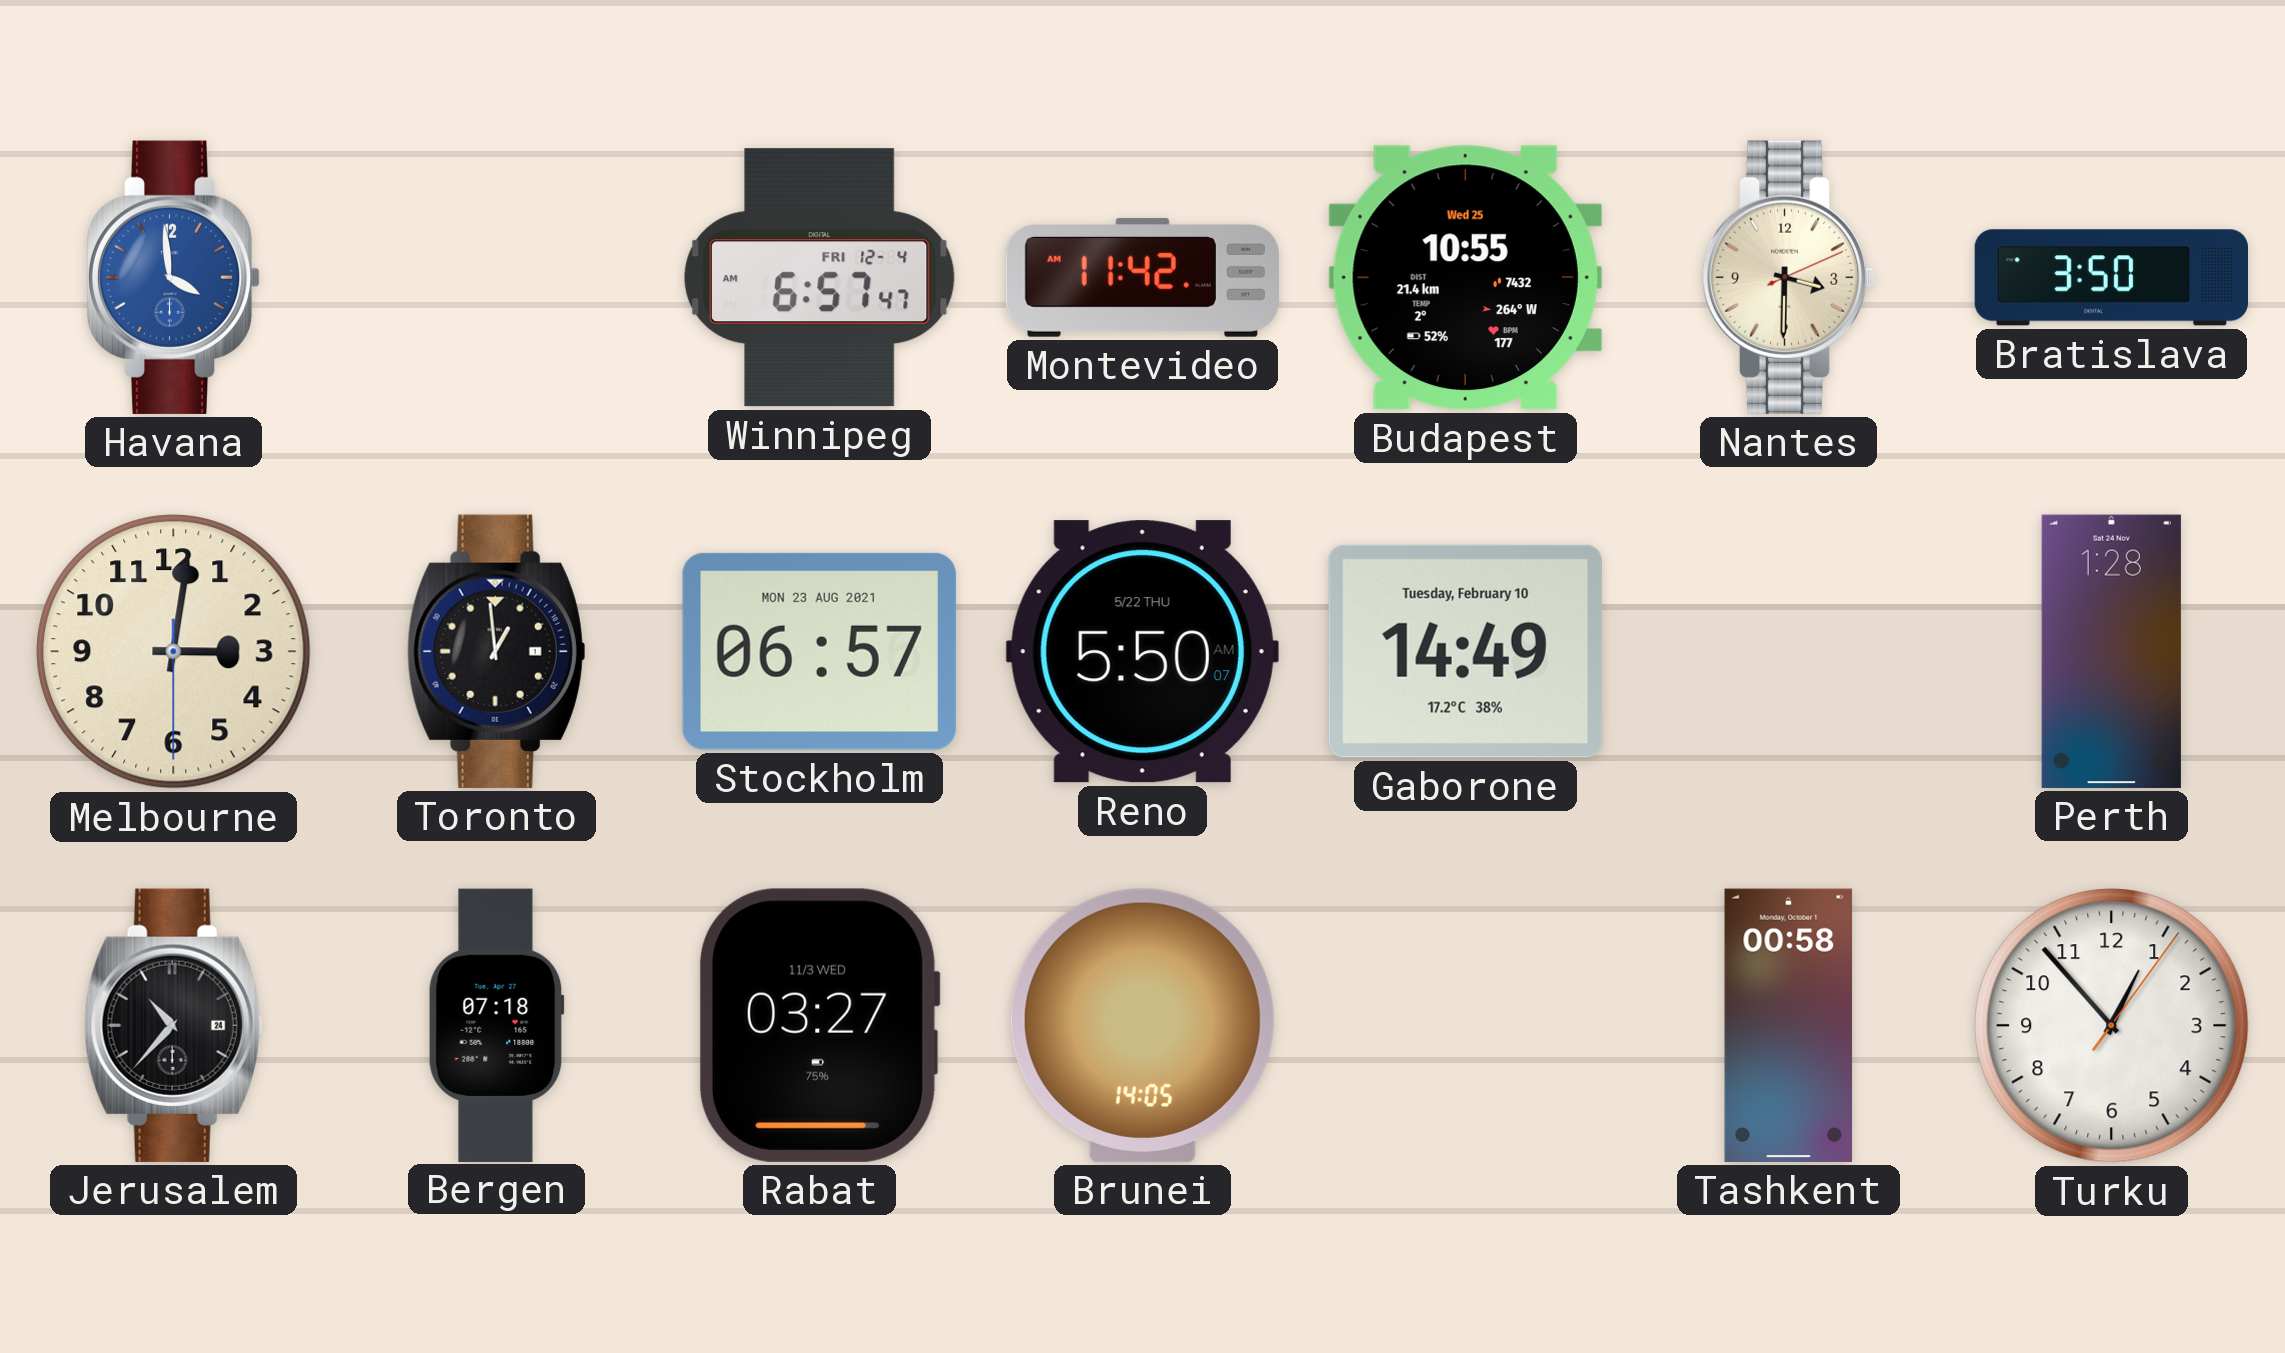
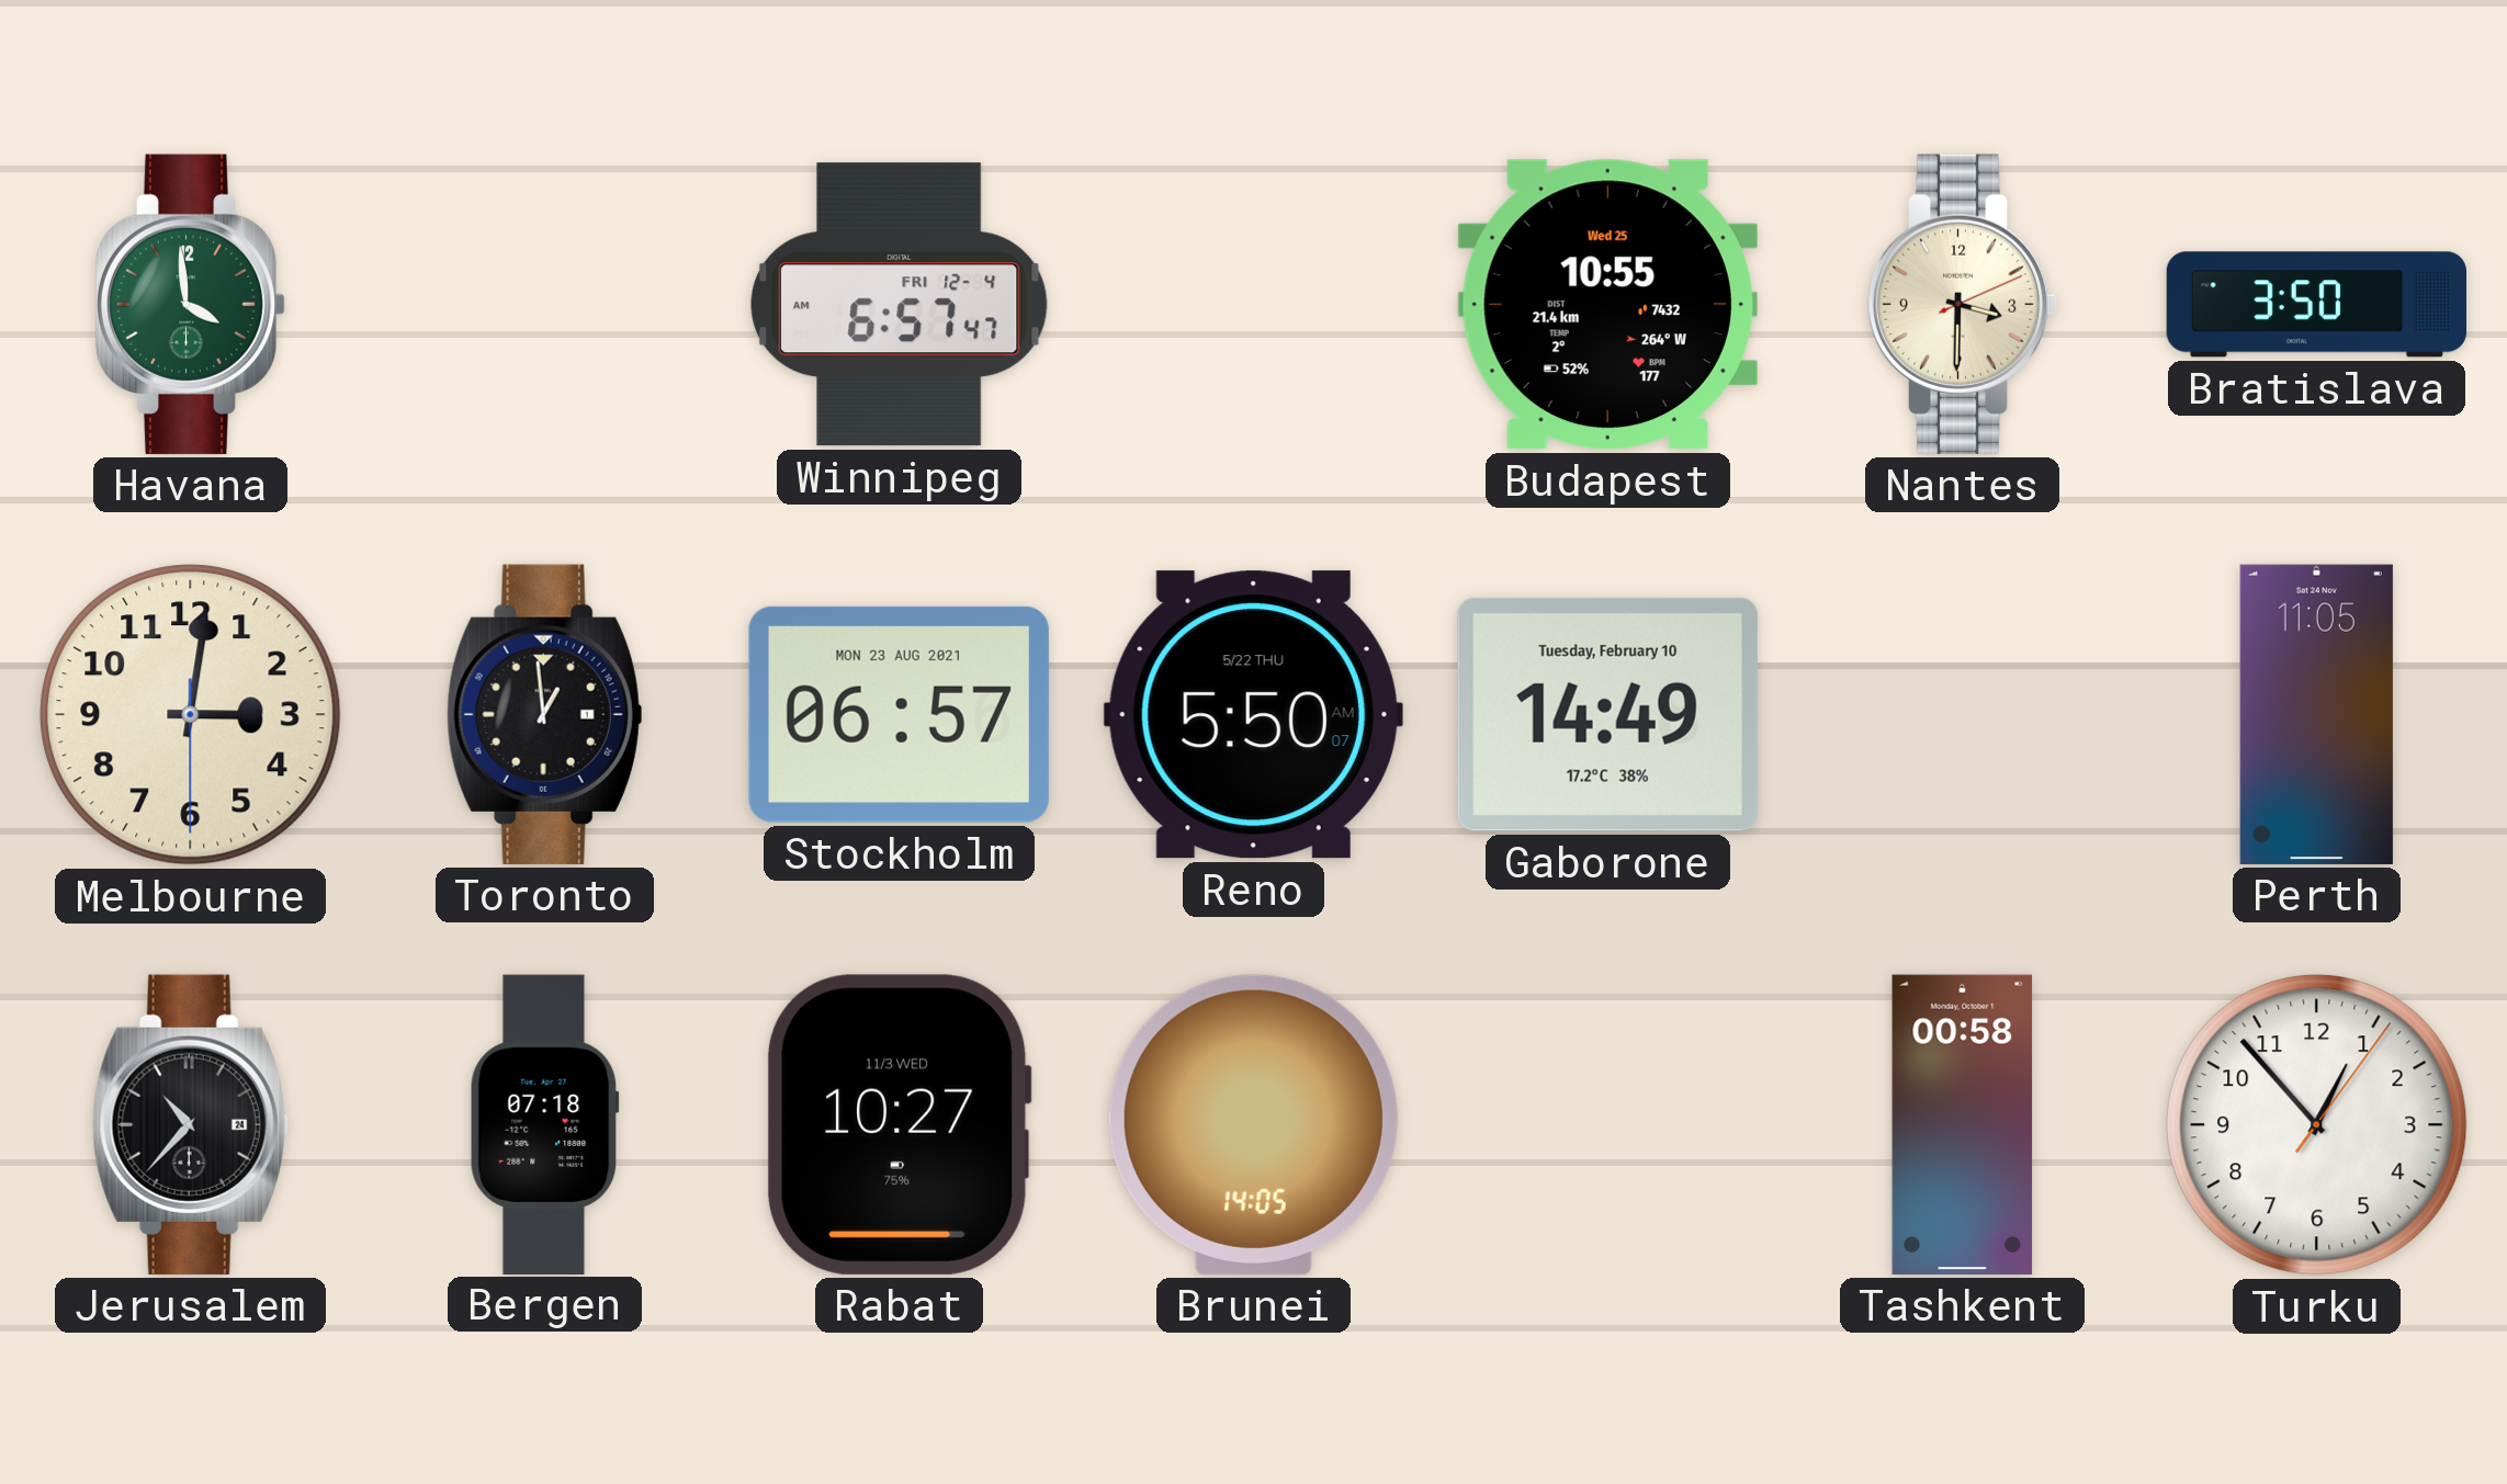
Havana dial: blue -> green
Montevideo: 11:42 -> none
Perth: 1:28 -> 11:05
Rabat: 03:27 -> 10:27
